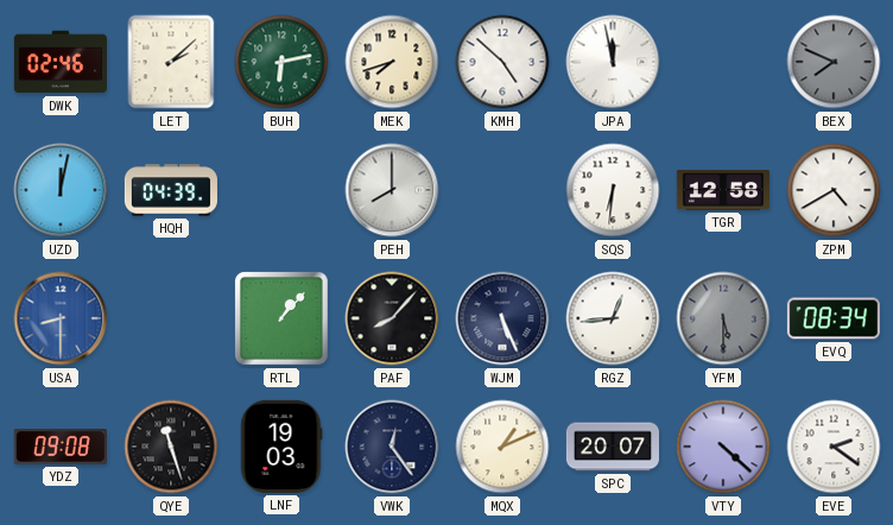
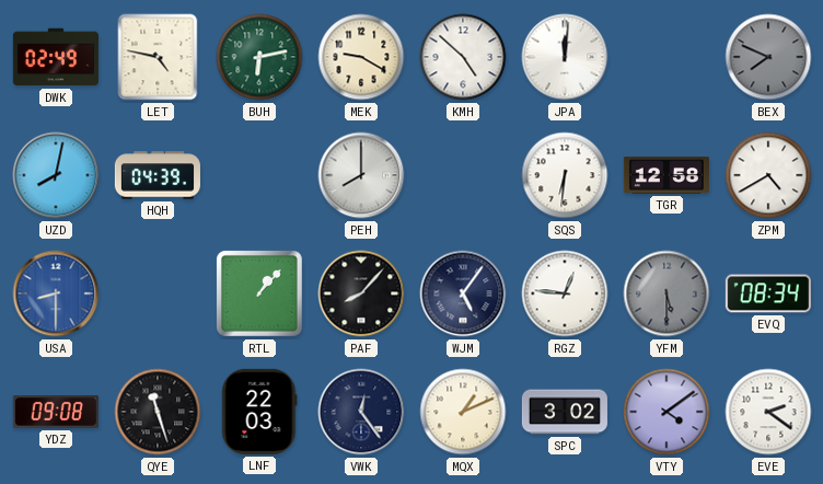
DWK: 02:46 -> 02:49
LET: 2:08 -> 4:47
MEK: 7:42 -> 9:20
JPA: 11:58 -> 12:01
UZD: 12:02 -> 8:02
WJM: 5:26 -> 5:06
RGZ: 12:44 -> 12:46
LNF: 19:03 -> 22:03
SPC: 20:07 -> 3:02
VTY: 4:22 -> 4:09
